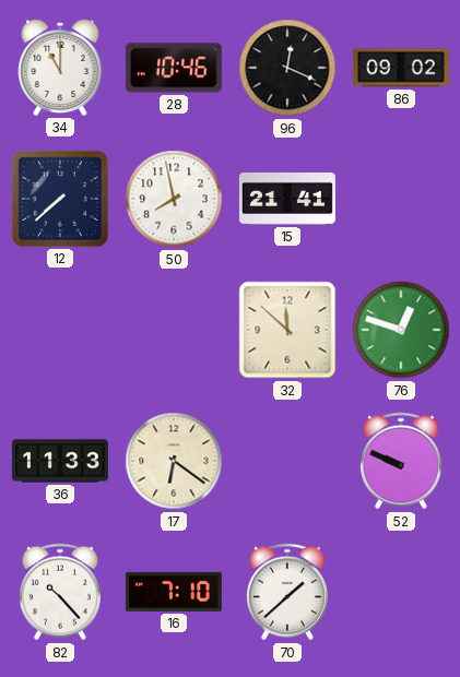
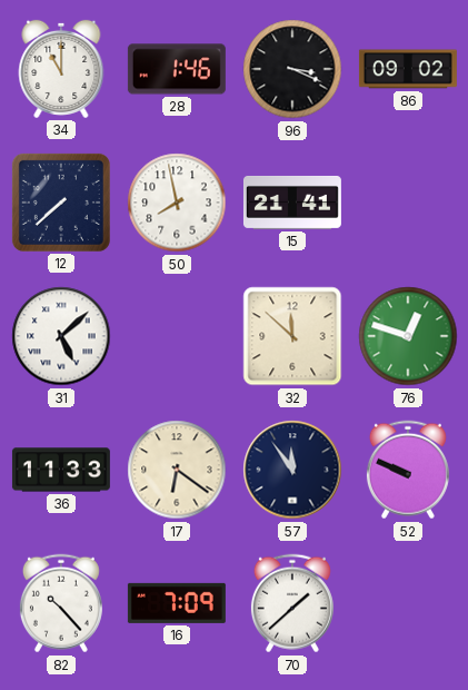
28: 10:46 -> 1:46
96: 12:19 -> 3:19
31: none -> 5:08
57: none -> 11:54
16: 7:10 -> 7:09
